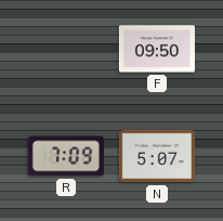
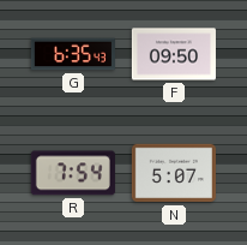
G: none -> 6:35
R: 7:09 -> 7:54
